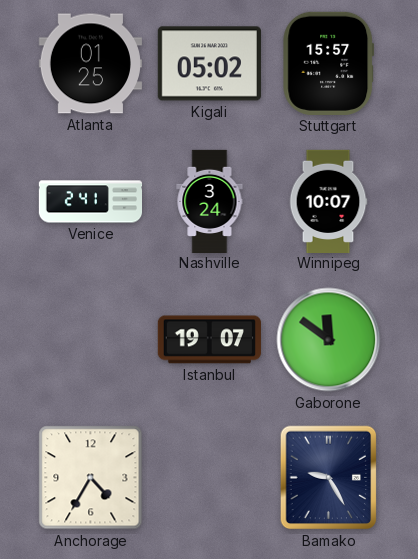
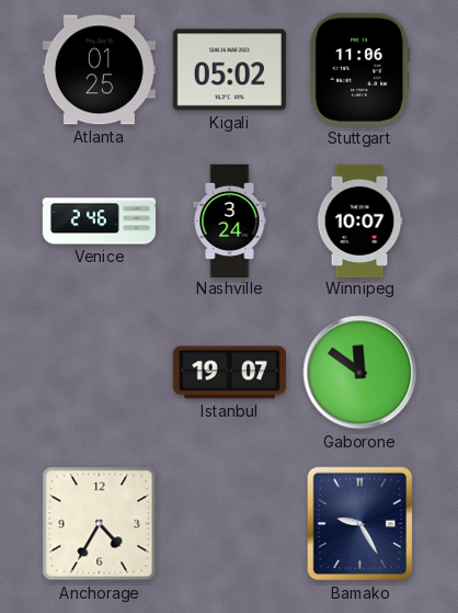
Stuttgart: 15:57 -> 11:06
Venice: 2:41 -> 2:46
